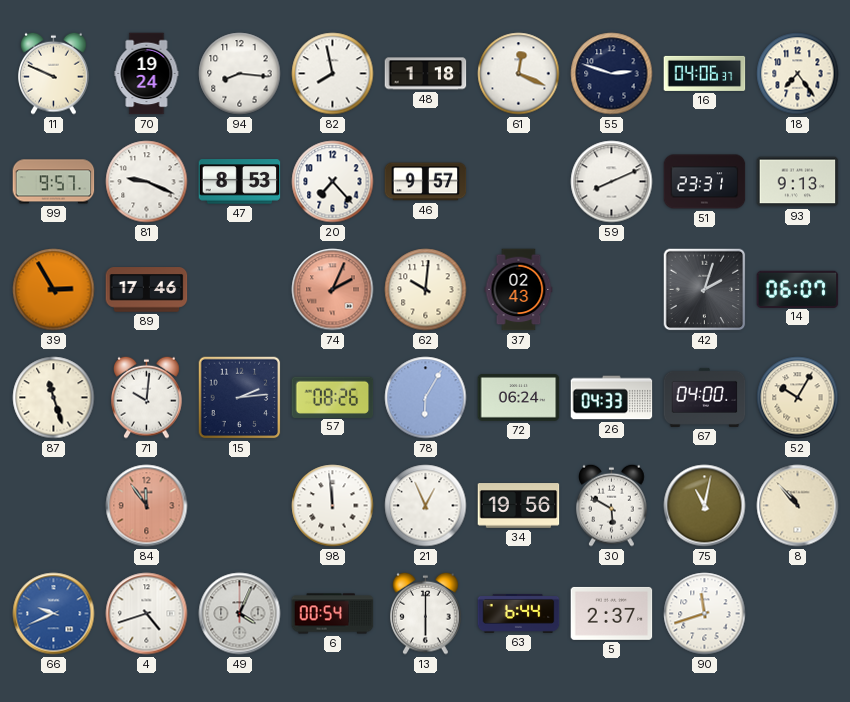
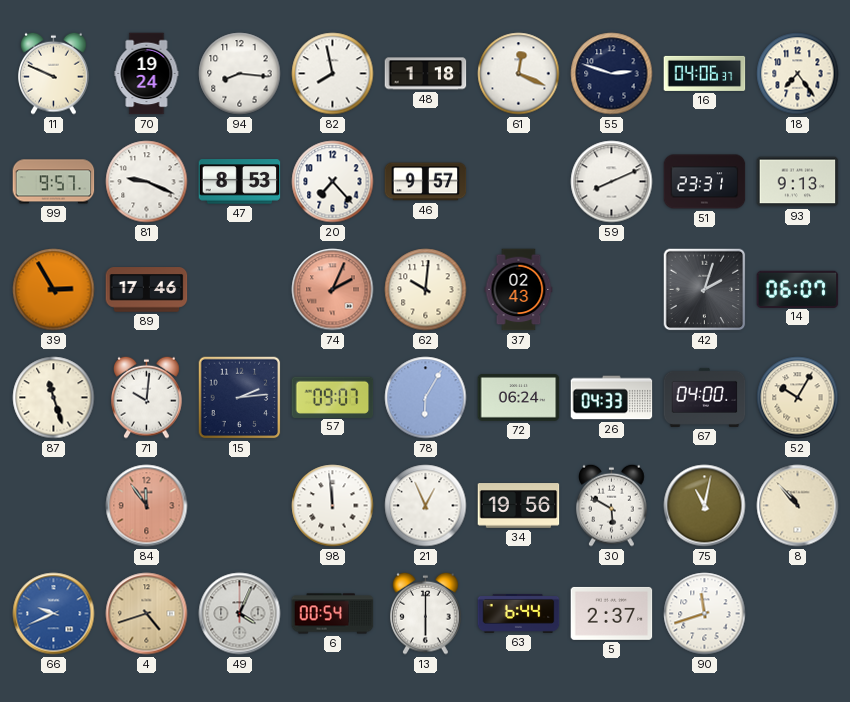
57: 08:26 -> 09:07
4 dial: white -> champagne
